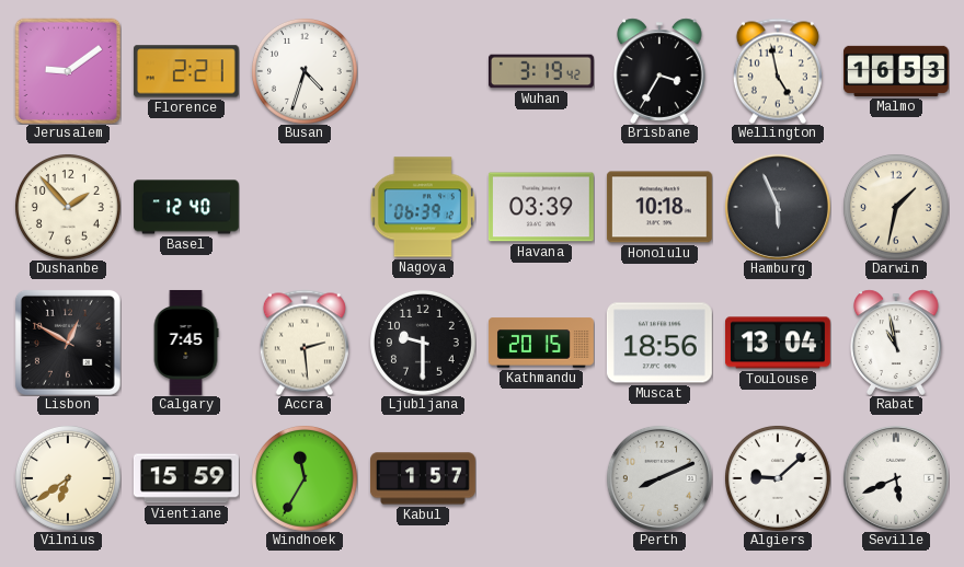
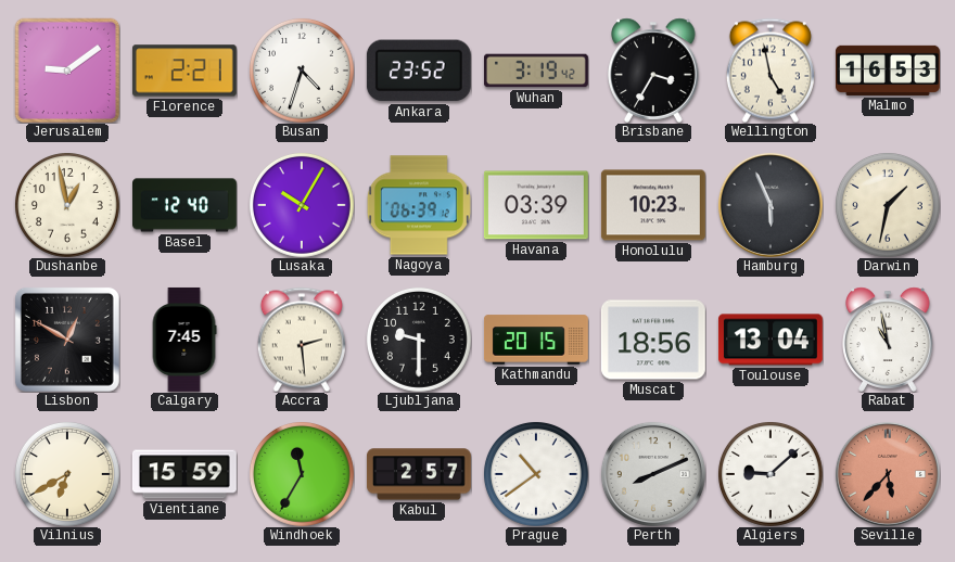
Ankara: none -> 23:52
Dushanbe: 1:53 -> 12:58
Lusaka: none -> 10:05
Honolulu: 10:18 -> 10:23
Vilnius: 6:39 -> 6:40
Kabul: 1:57 -> 2:57
Prague: none -> 10:39
Seville: 5:41 -> 5:37
Seville dial: white -> salmon
